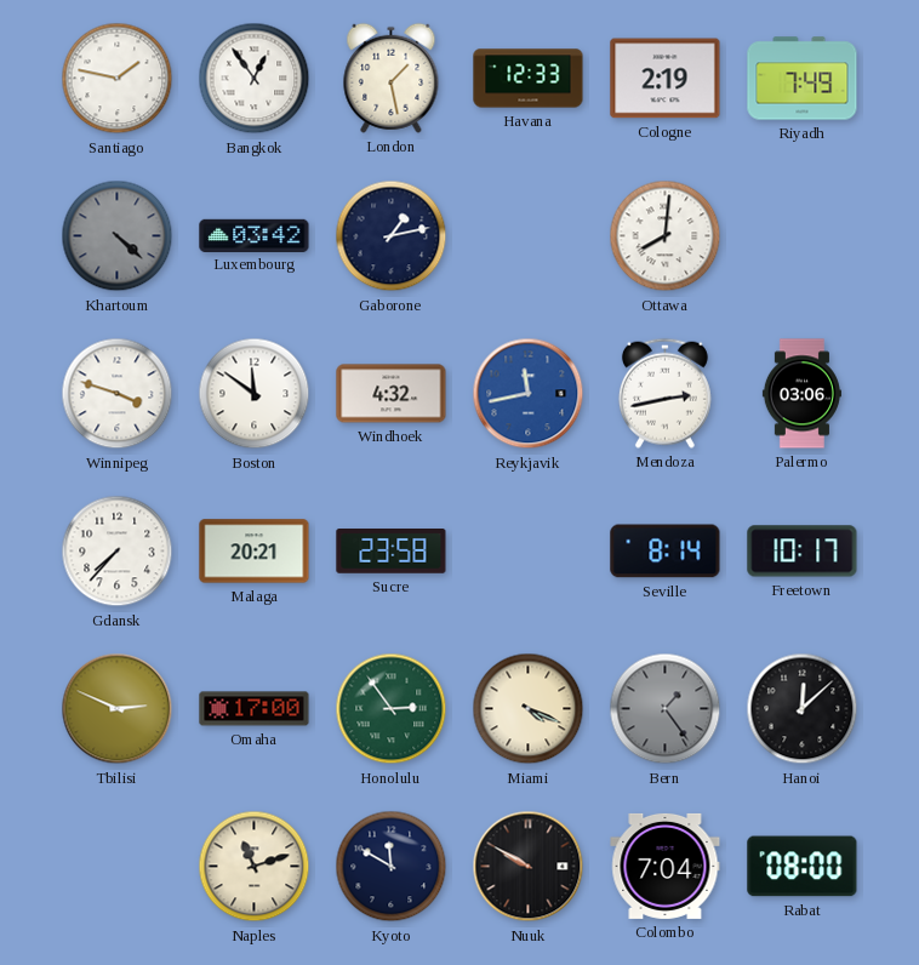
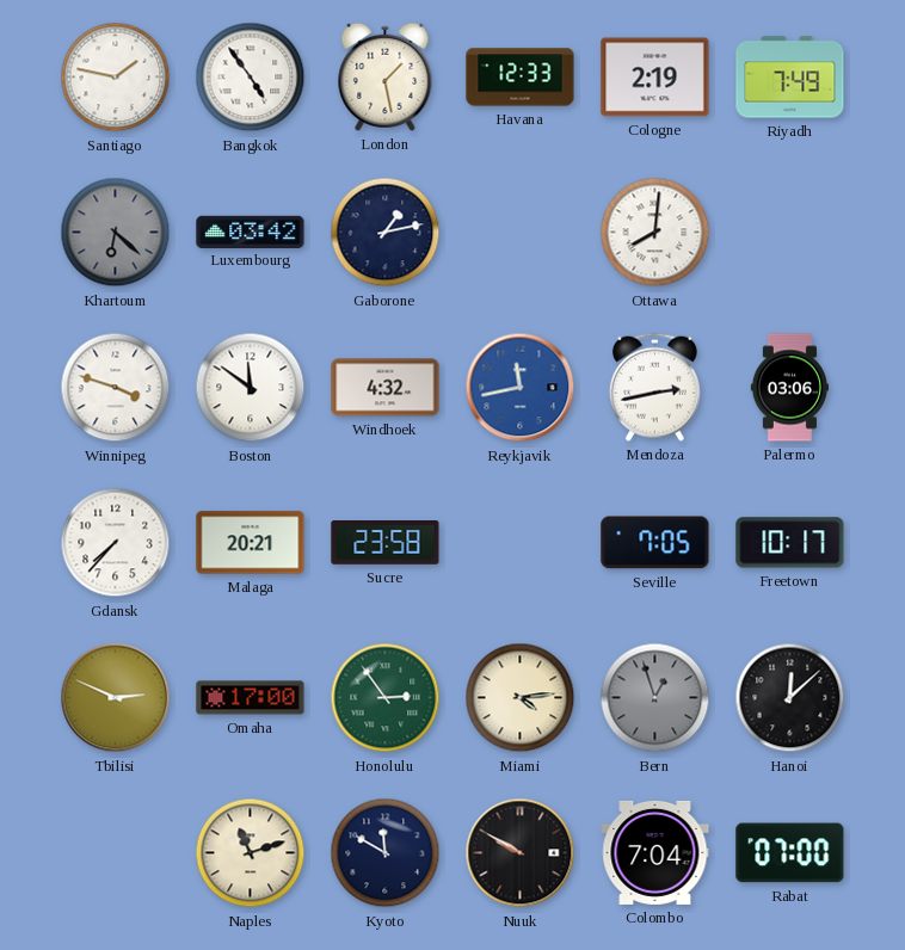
Bangkok: 12:54 -> 4:54
Khartoum: 4:22 -> 6:22
Seville: 8:14 -> 7:05
Miami: 4:19 -> 4:14
Bern: 1:24 -> 12:57
Rabat: 08:00 -> 07:00
